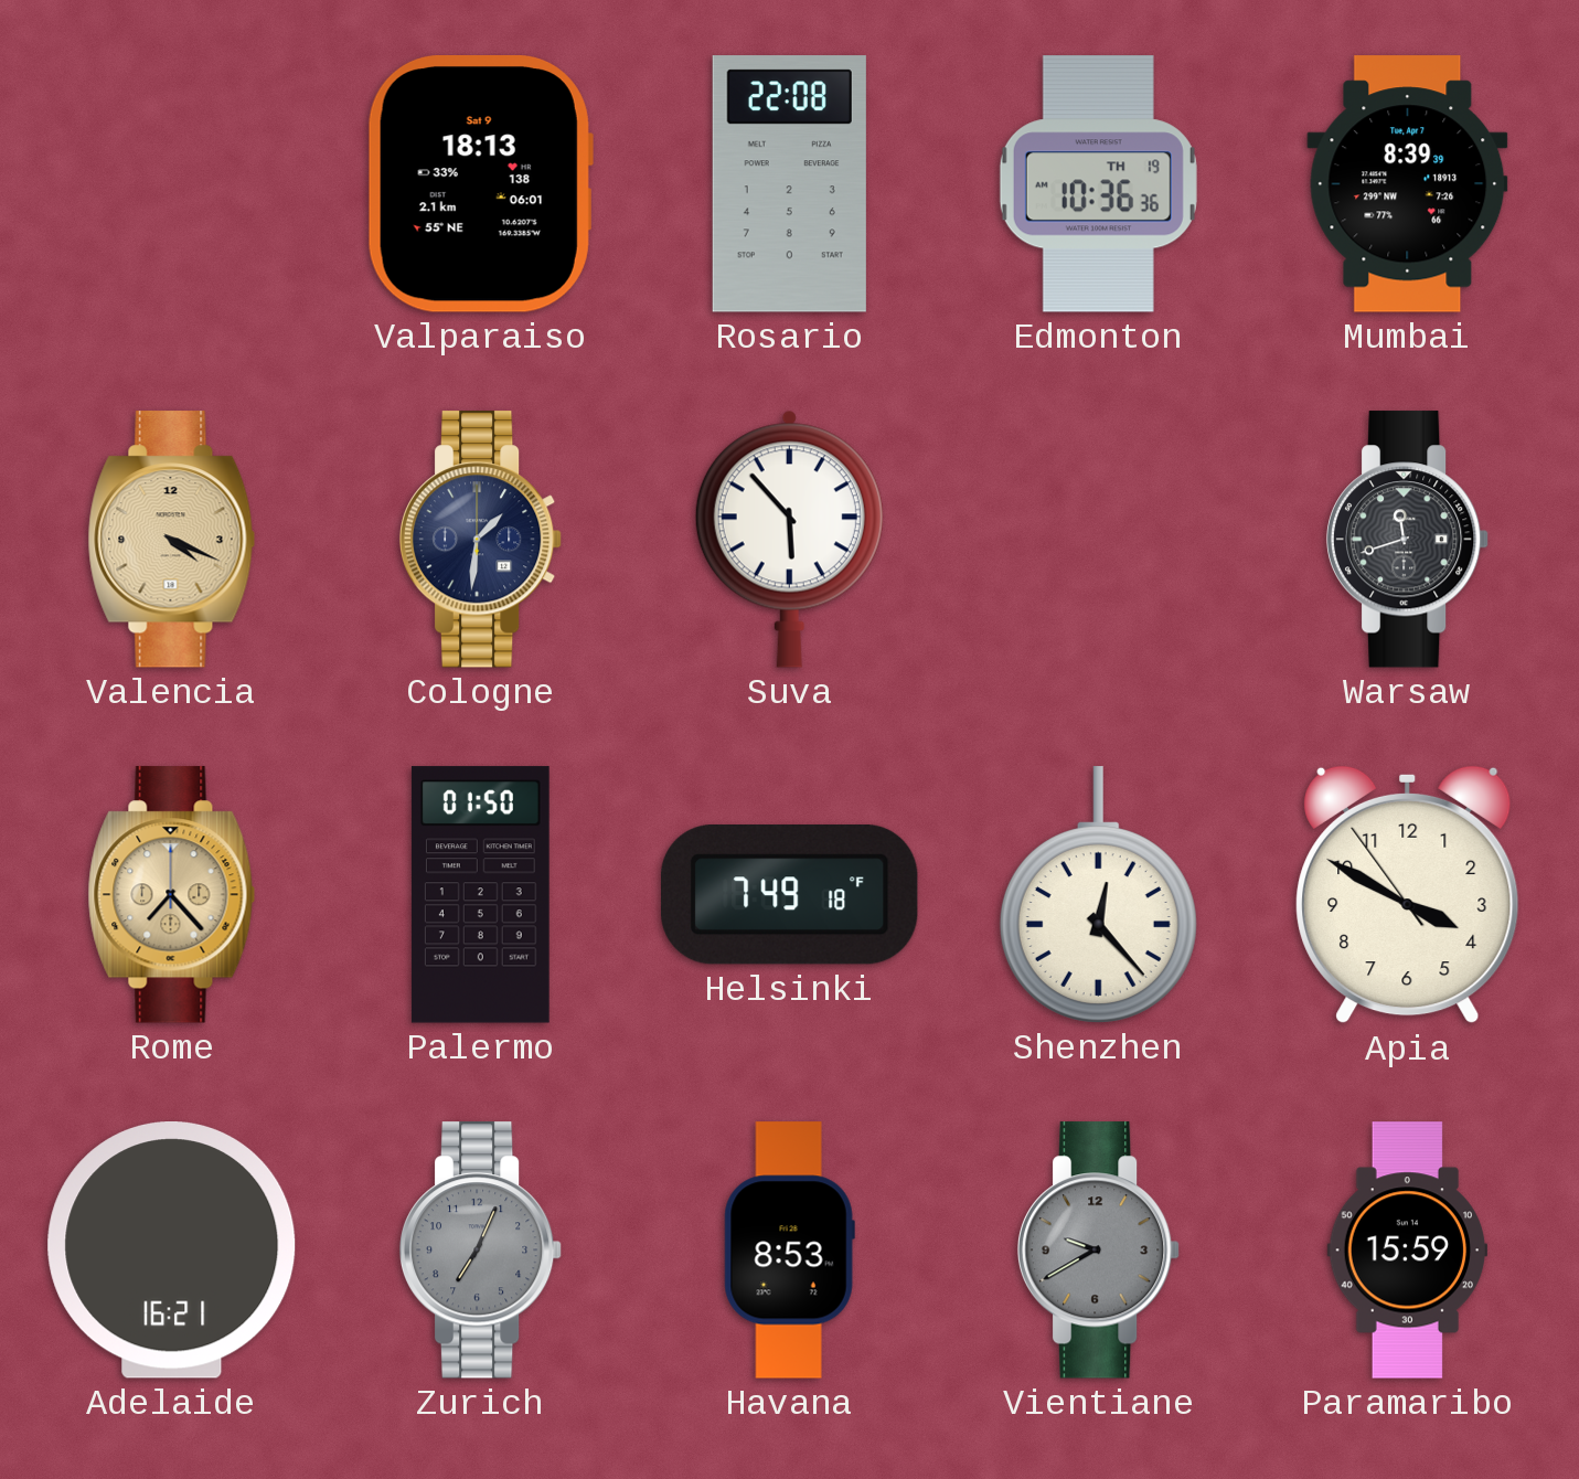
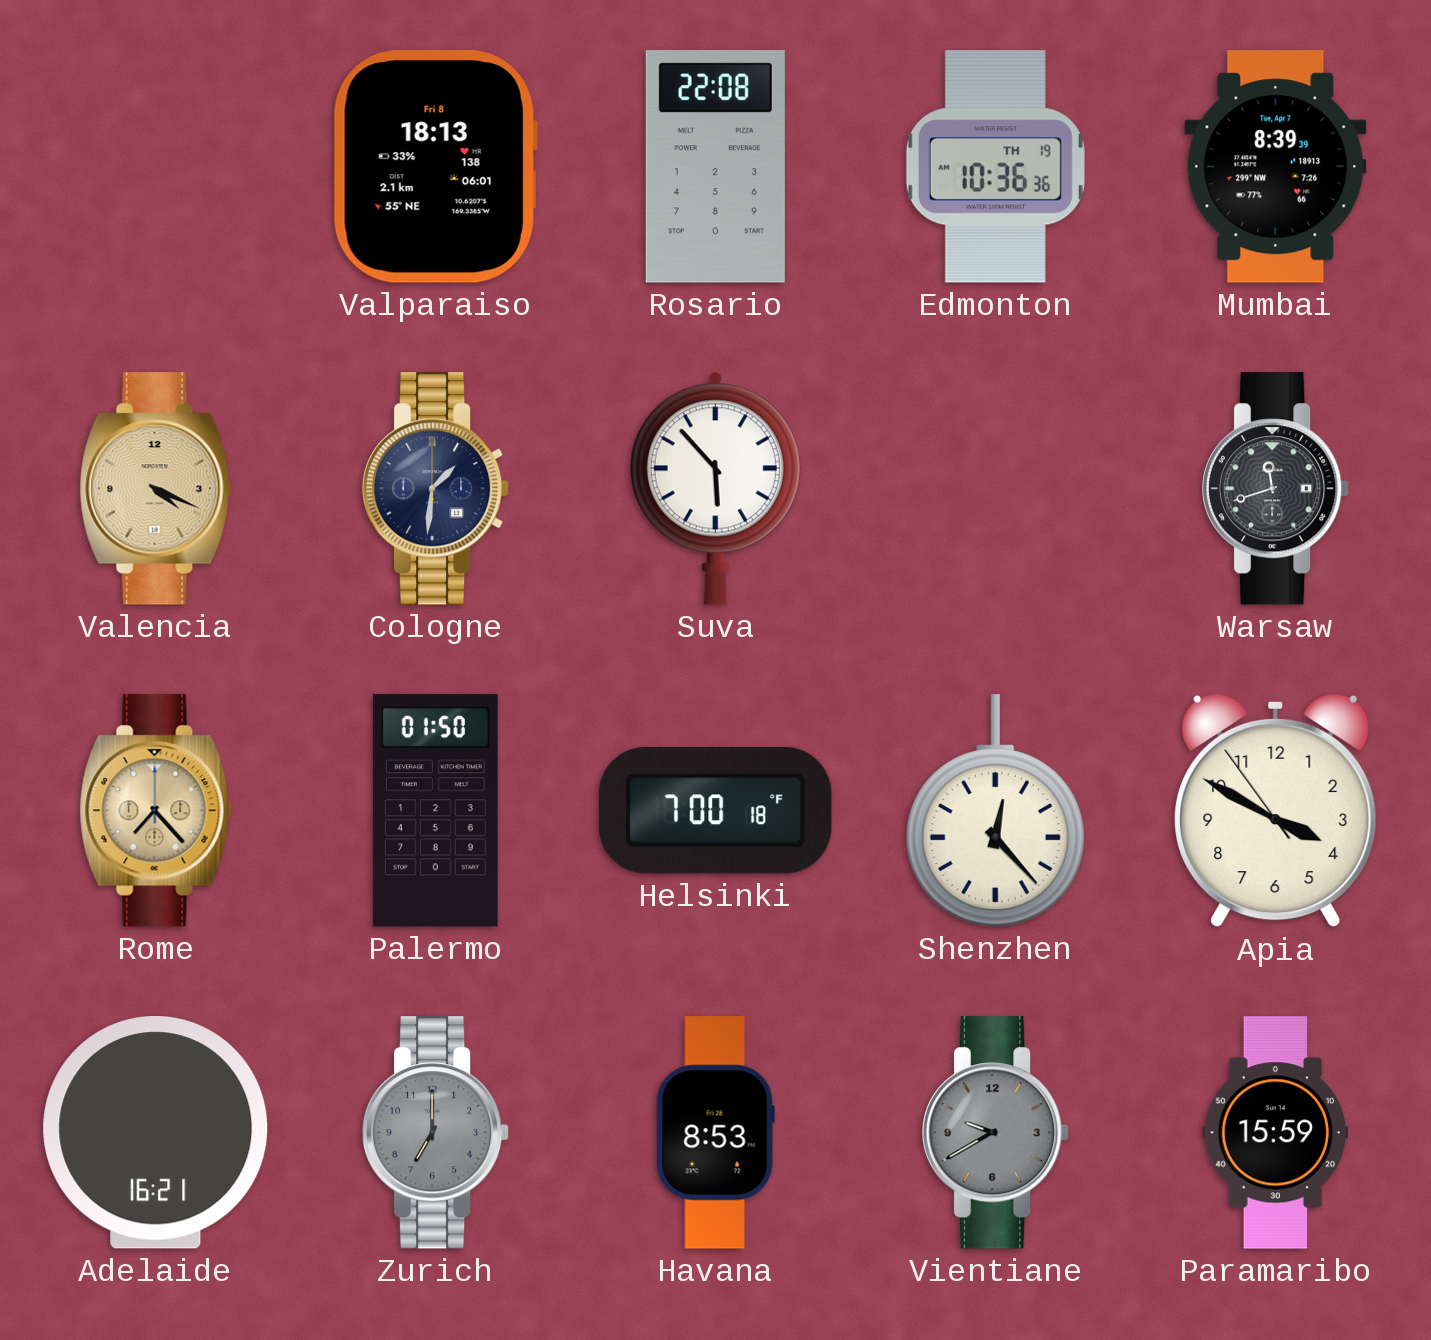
Valparaiso date: Sat 9 -> Fri 8
Helsinki: 7:49 -> 7:00
Zurich: 7:04 -> 7:00
